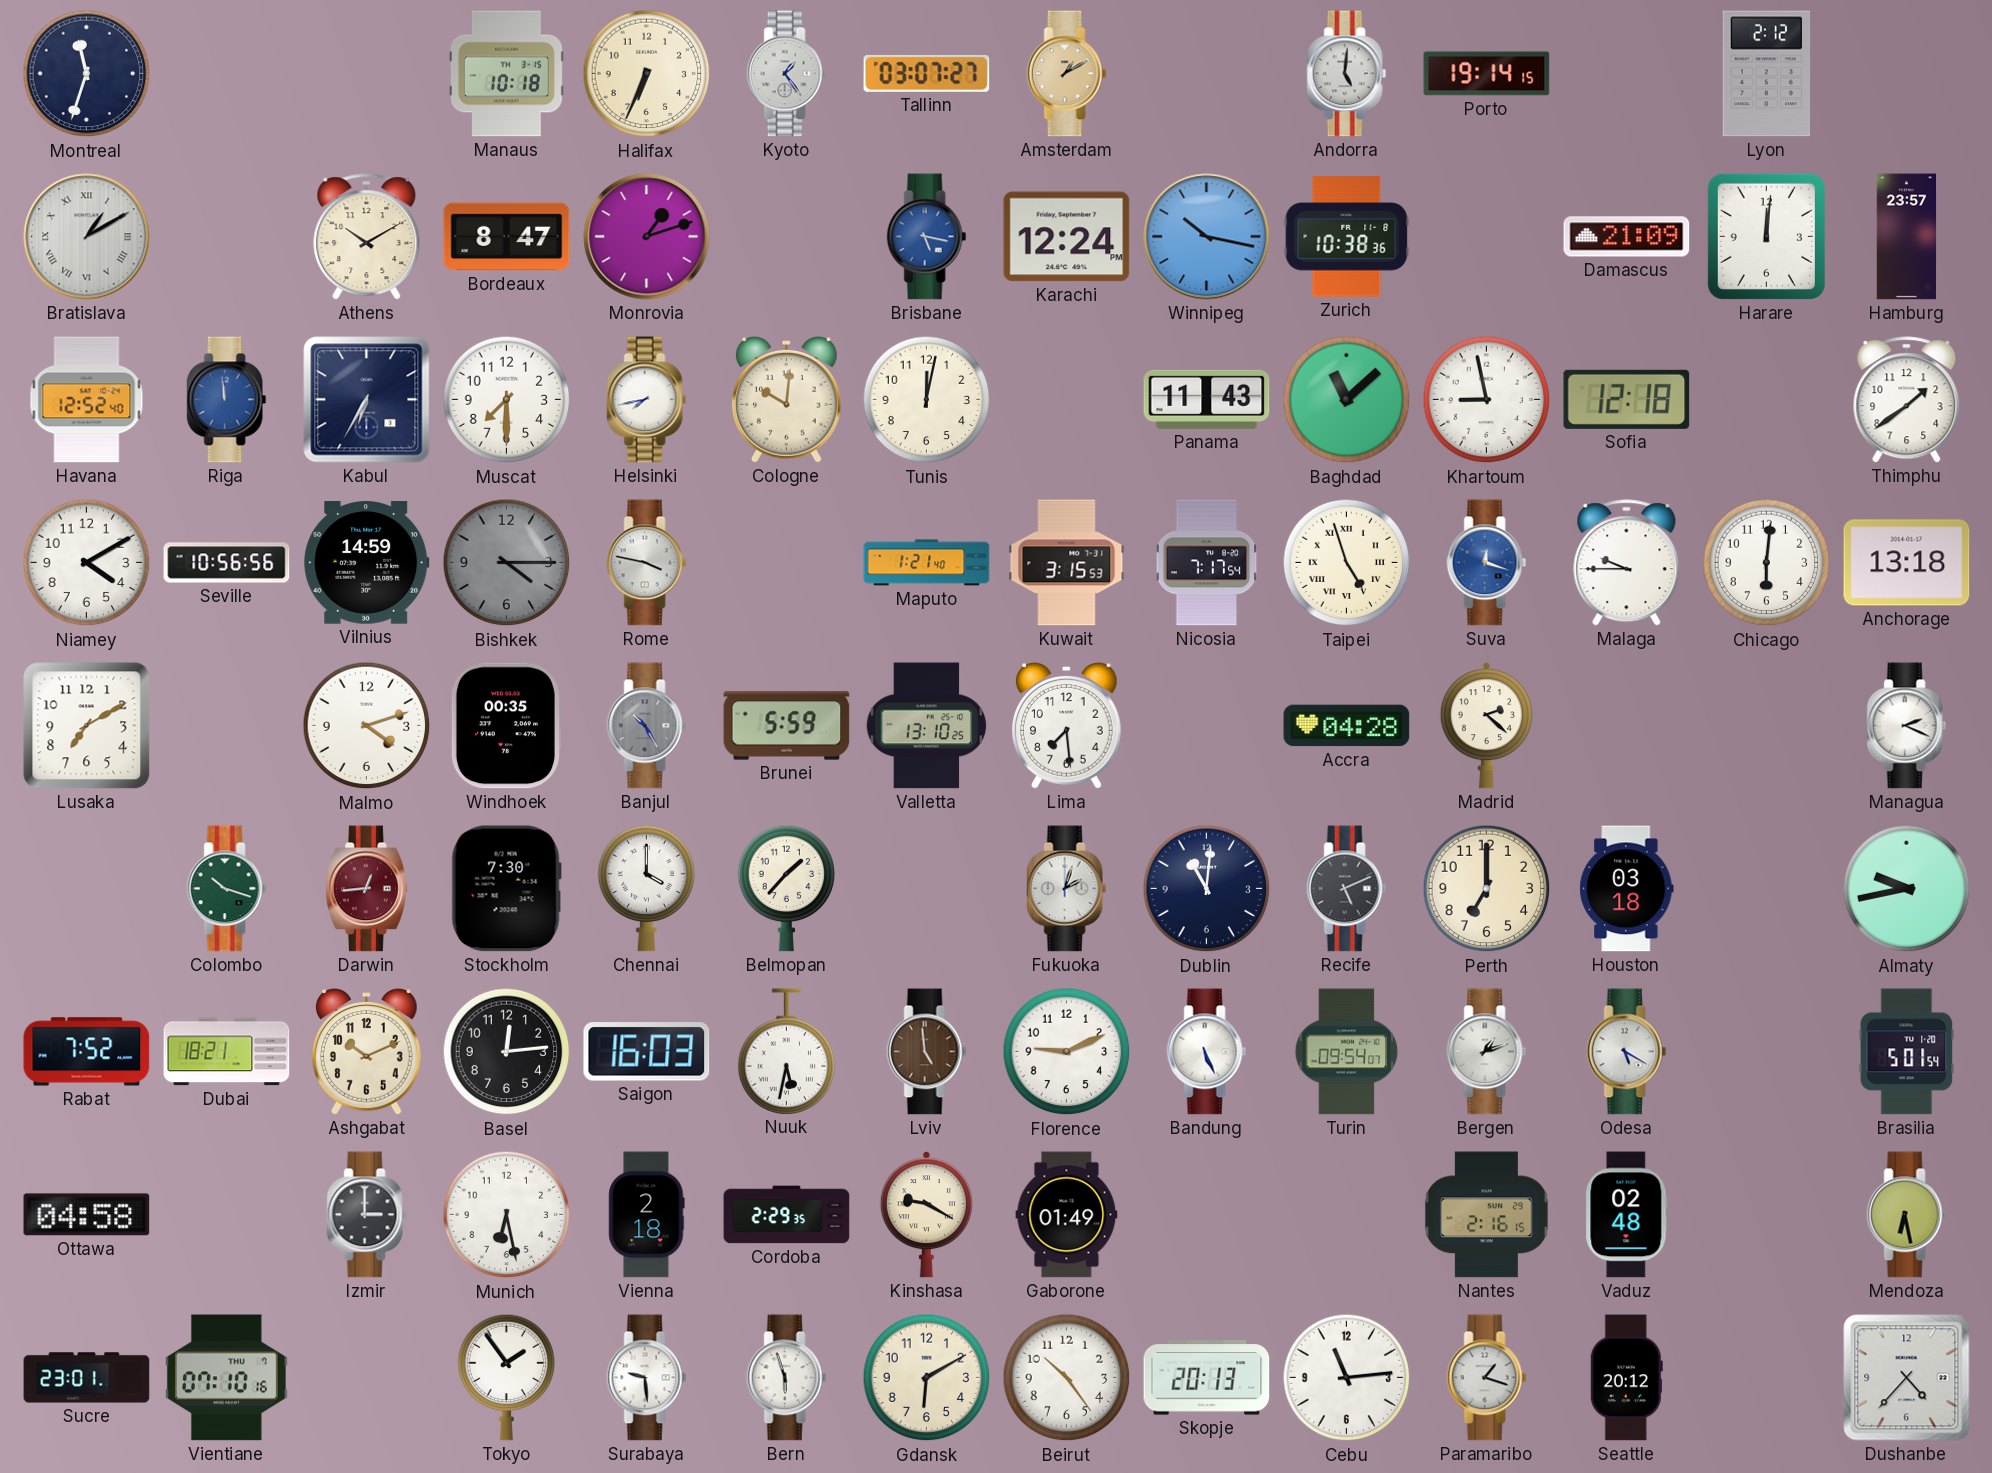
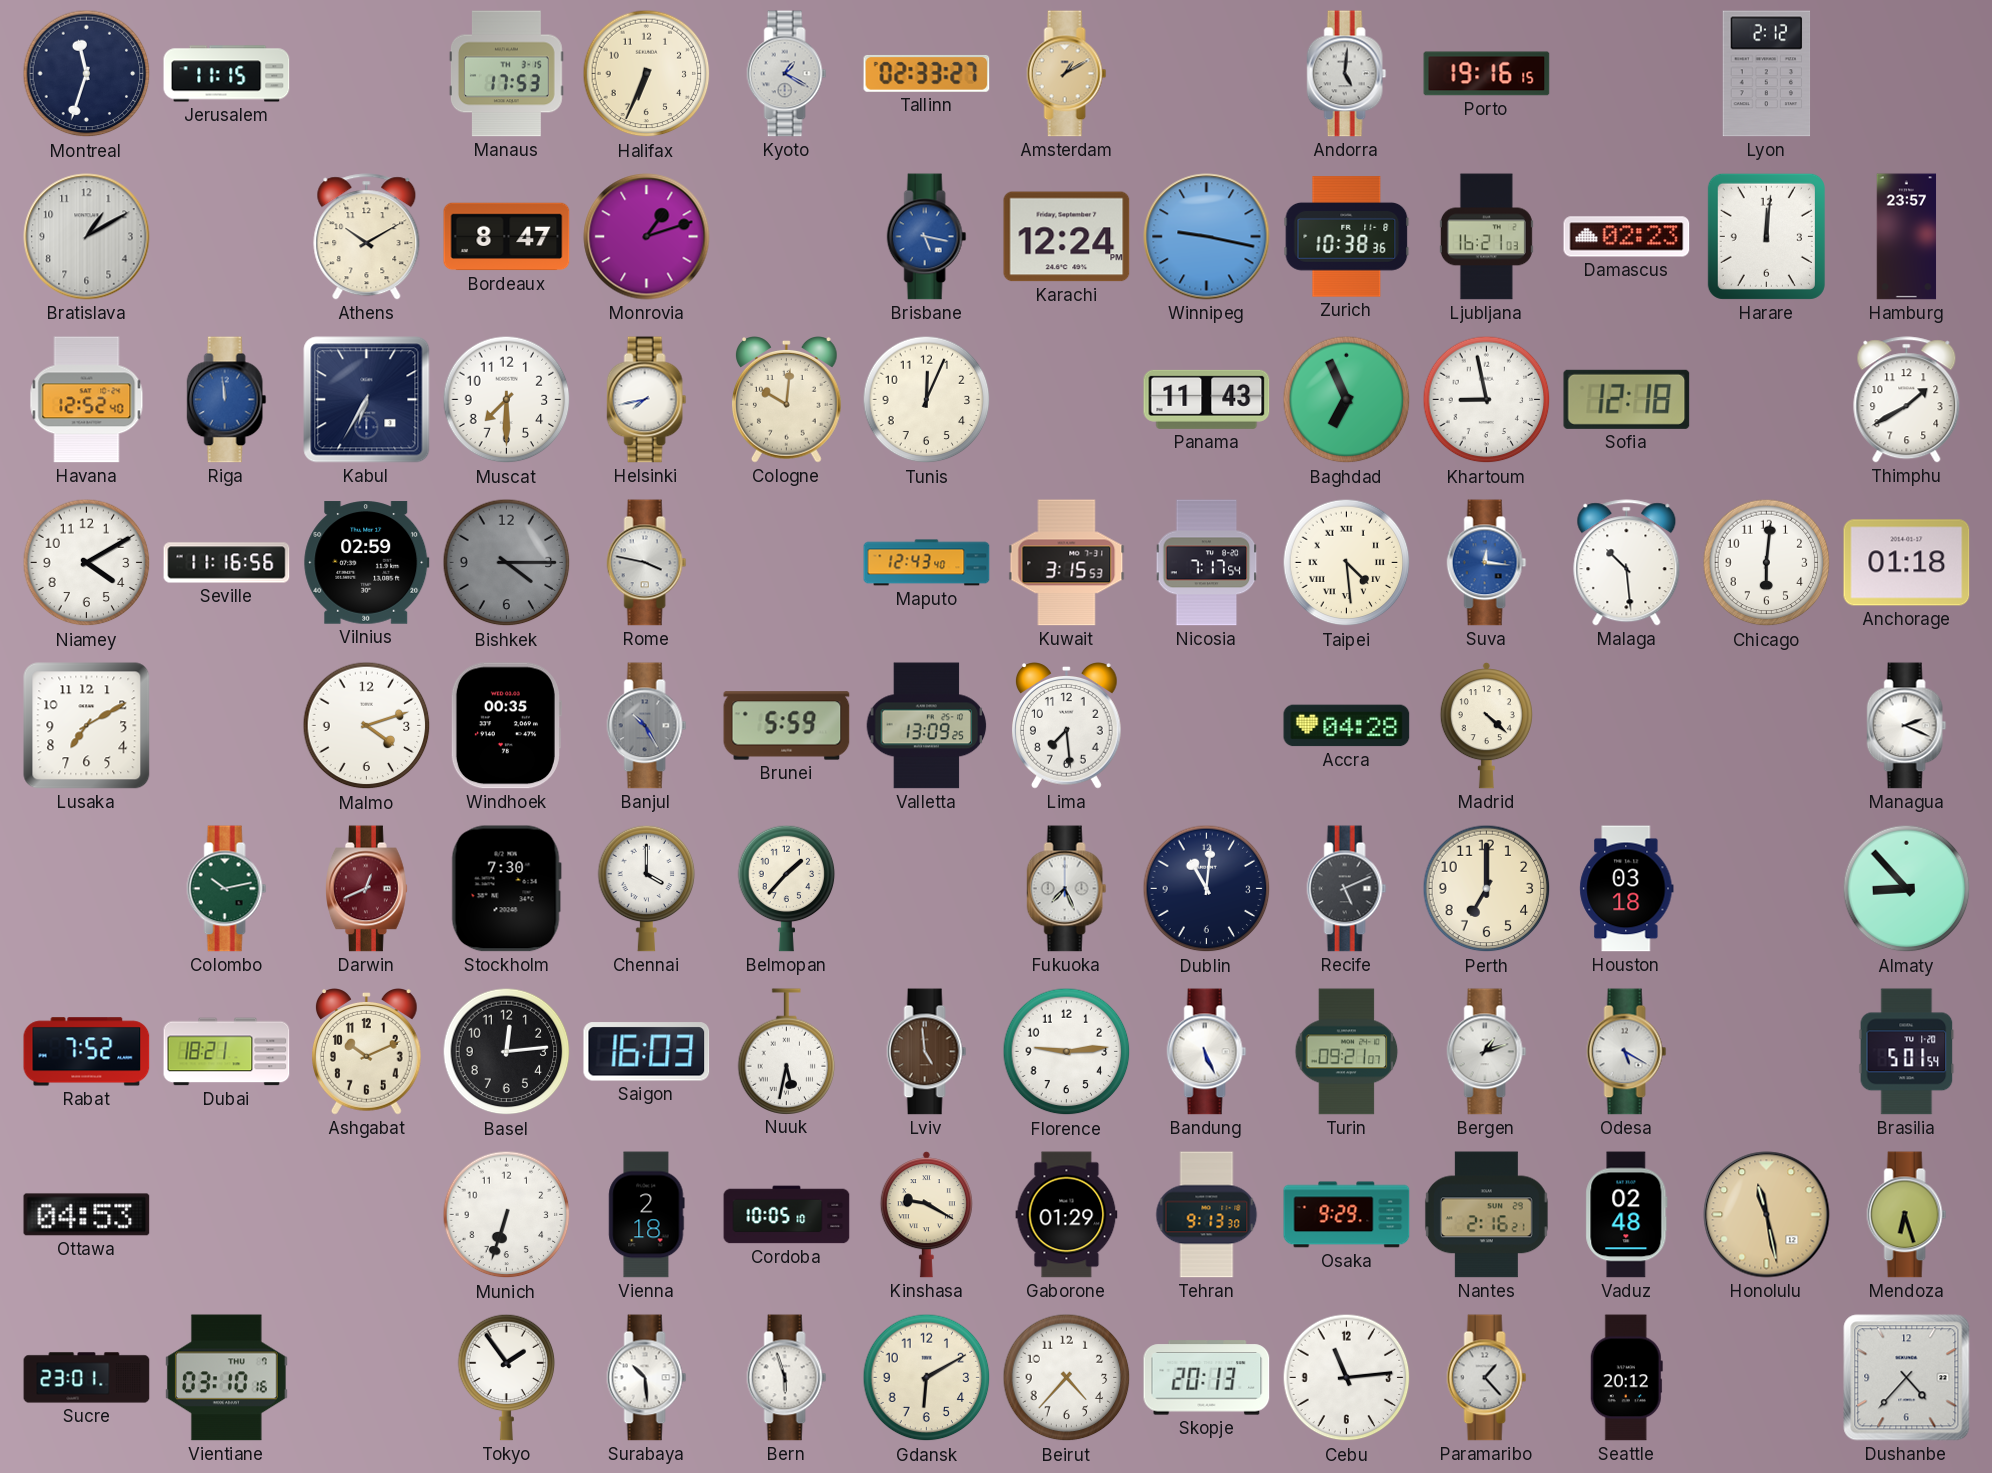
Jerusalem: none -> 11:15
Manaus: 10:18 -> 17:53
Kyoto: 1:24 -> 1:20
Tallinn: 03:07 -> 02:33
Porto: 19:14 -> 19:16
Bratislava numerals: Roman -> Arabic
Winnipeg: 10:17 -> 9:17
Ljubljana: none -> 16:21
Damascus: 21:09 -> 02:23
Tunis: 12:02 -> 12:04
Baghdad: 11:08 -> 6:56
Thimphu: 1:39 -> 1:40
Seville: 10:56 -> 11:16
Vilnius: 14:59 -> 02:59
Maputo: 1:21 -> 12:43
Taipei: 4:57 -> 4:29
Suva: 12:18 -> 12:16
Malaga: 9:45 -> 10:29
Anchorage: 13:18 -> 01:18
Valletta: 13:10 -> 13:09
Madrid: 2:22 -> 4:22
Colombo: 10:18 -> 10:13
Darwin: 12:44 -> 12:41
Fukuoka: 2:03 -> 7:26
Almaty: 9:43 -> 8:53
Florence: 9:11 -> 9:14
Turin: 09:54 -> 09:21
Ottawa: 04:58 -> 04:53
Izmir: 3:00 -> none
Munich: 6:28 -> 6:33
Cordoba: 2:29 -> 10:05
Gaborone: 01:49 -> 01:29
Tehran: none -> 9:13
Osaka: none -> 9:29
Nantes: 2:16:15 -> 2:16:21
Honolulu: none -> 11:28
Mendoza: 6:28 -> 6:27
Vientiane: 07:10 -> 03:10
Surabaya: 9:29 -> 10:29
Beirut: 10:24 -> 4:37
Paramaribo: 1:18 -> 1:23
